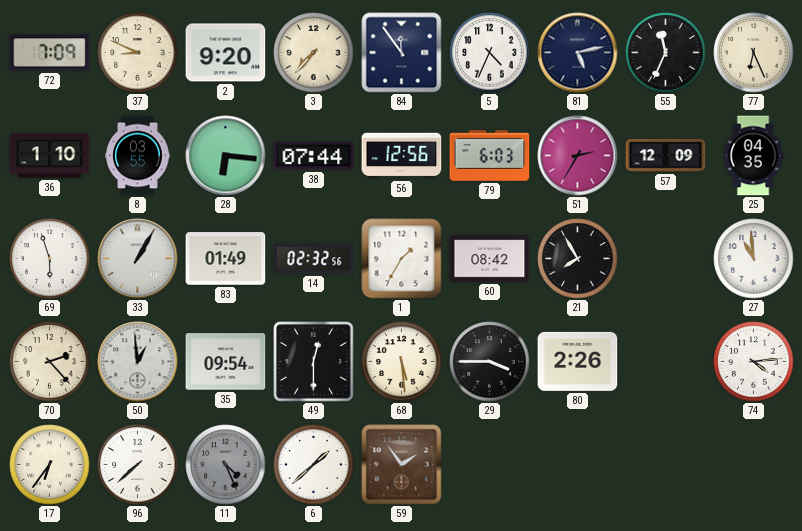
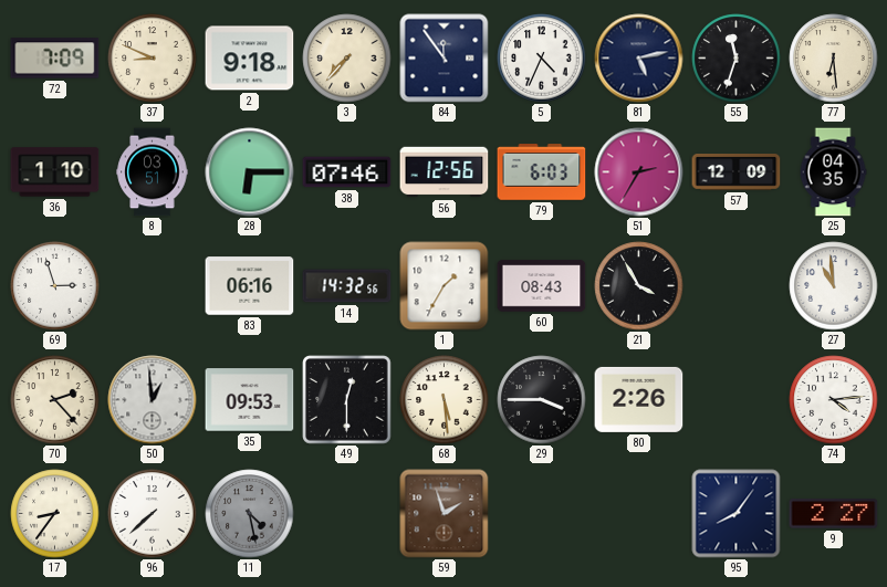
2: 9:20 -> 9:18
55: 11:34 -> 11:33
77: 6:26 -> 6:29
8: 03:55 -> 03:51
28: 6:16 -> 6:15
38: 07:44 -> 07:46
69: 5:57 -> 2:57
33: 1:05 -> none
83: 01:49 -> 06:16
14: 02:32 -> 14:32
60: 08:42 -> 08:43
21: 7:55 -> 3:55
35: 09:54 -> 09:53
17: 6:36 -> 8:36
11: 4:26 -> 4:28
6: 1:38 -> none
59: 1:54 -> 1:57
95: none -> 8:06
9: none -> 2:27
